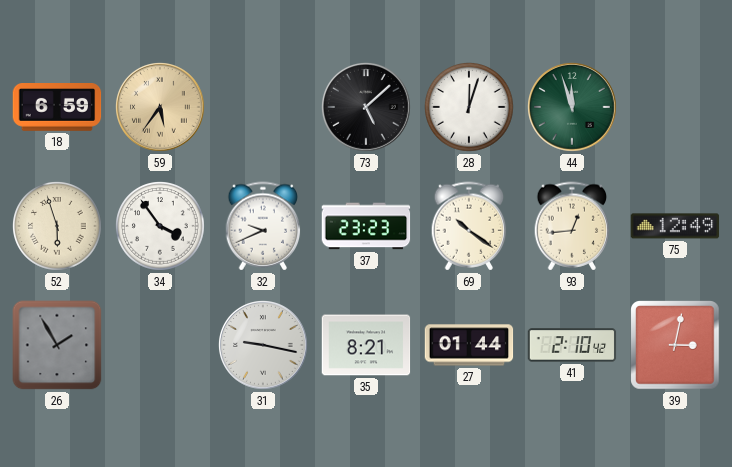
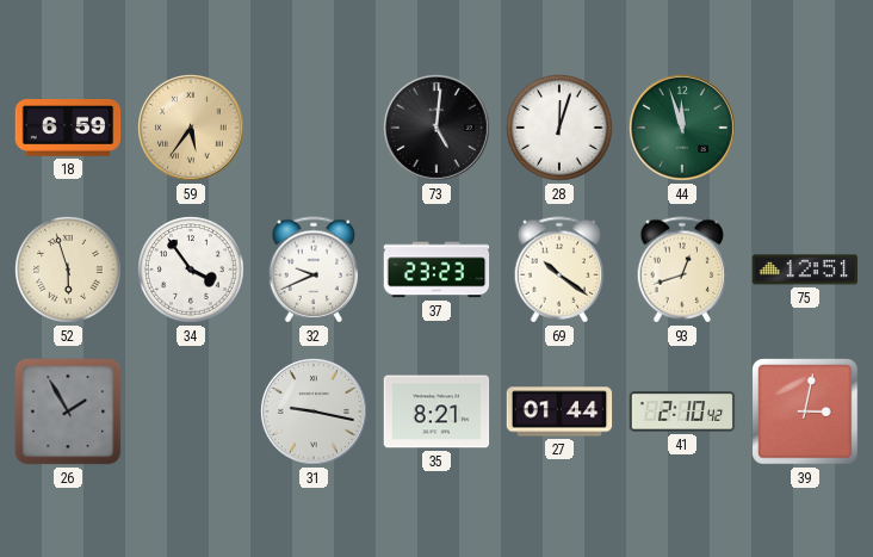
73: 5:08 -> 5:01
93: 12:44 -> 12:42
75: 12:49 -> 12:51
